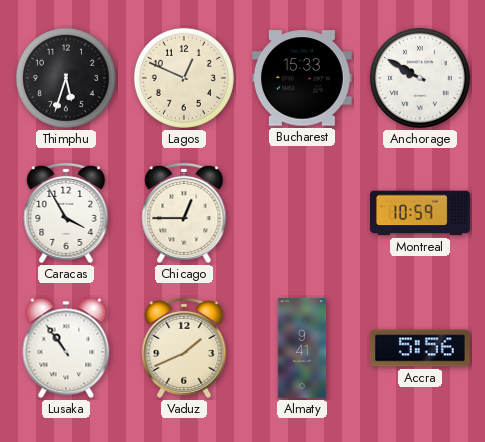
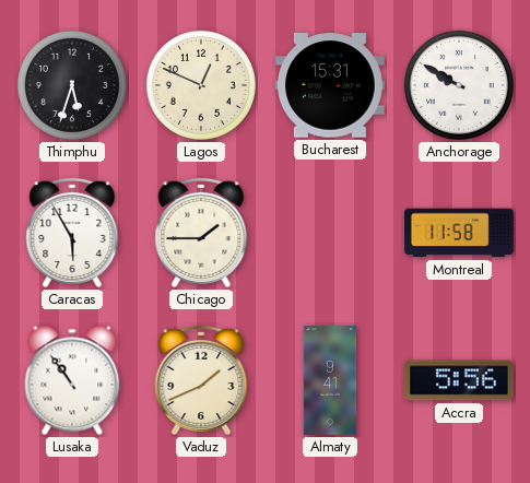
Bucharest: 15:33 -> 15:31
Caracas: 3:55 -> 5:55
Chicago: 12:45 -> 1:45
Montreal: 10:59 -> 11:58
